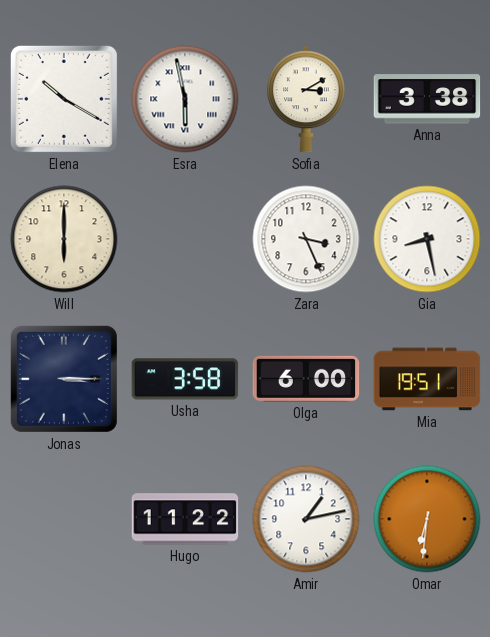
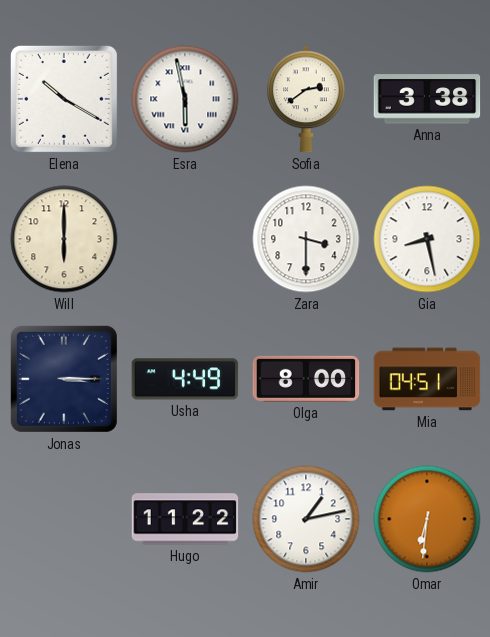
Sofia: 3:10 -> 2:39
Zara: 3:26 -> 3:30
Usha: 3:58 -> 4:49
Olga: 6:00 -> 8:00
Mia: 19:51 -> 04:51
